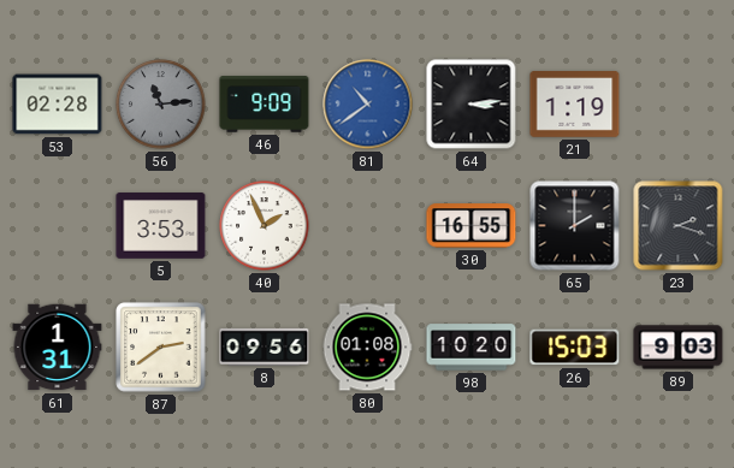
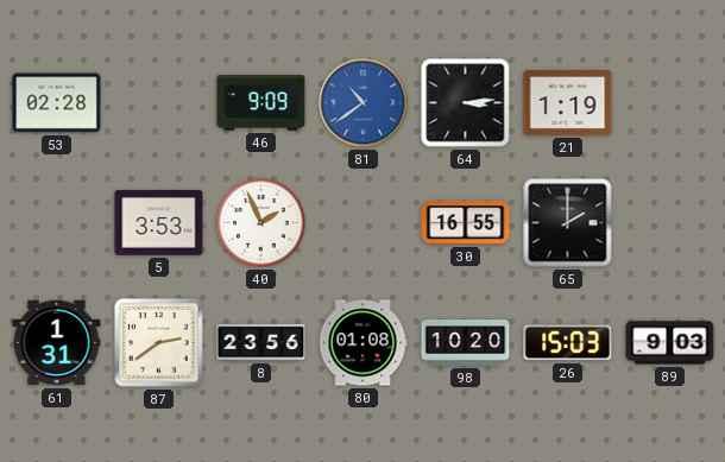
56: 11:14 -> none
23: 2:18 -> none
8: 09:56 -> 23:56
